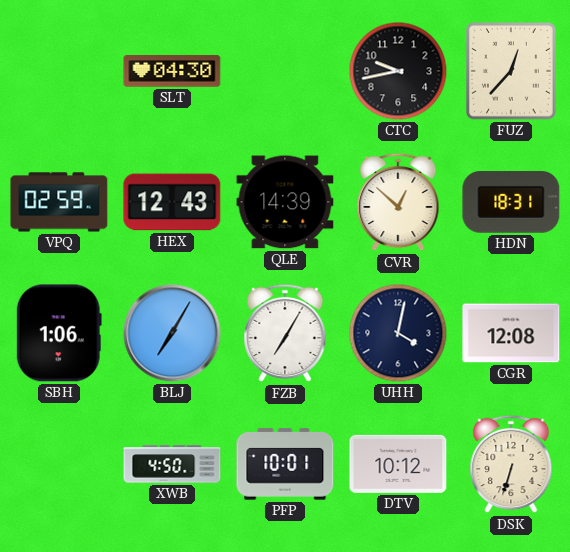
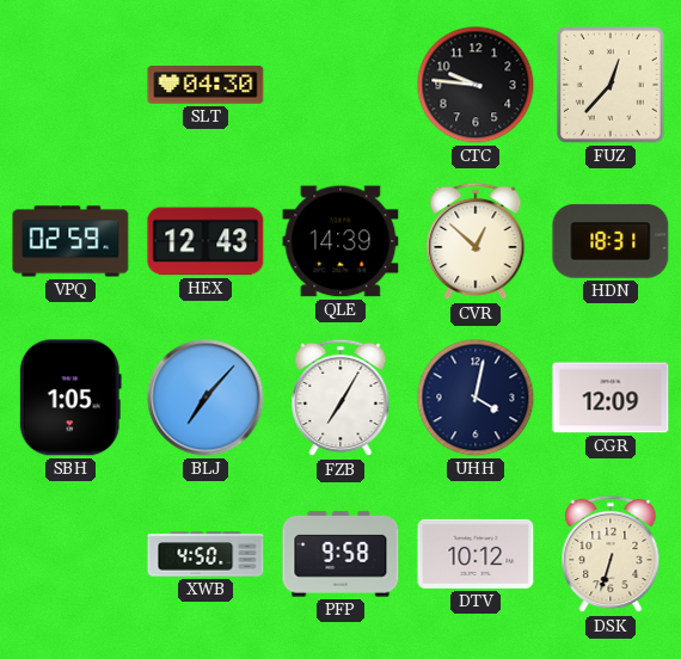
CTC: 9:43 -> 9:46
SBH: 1:06 -> 1:05
BLJ: 7:05 -> 7:07
CGR: 12:08 -> 12:09
PFP: 10:01 -> 9:58
